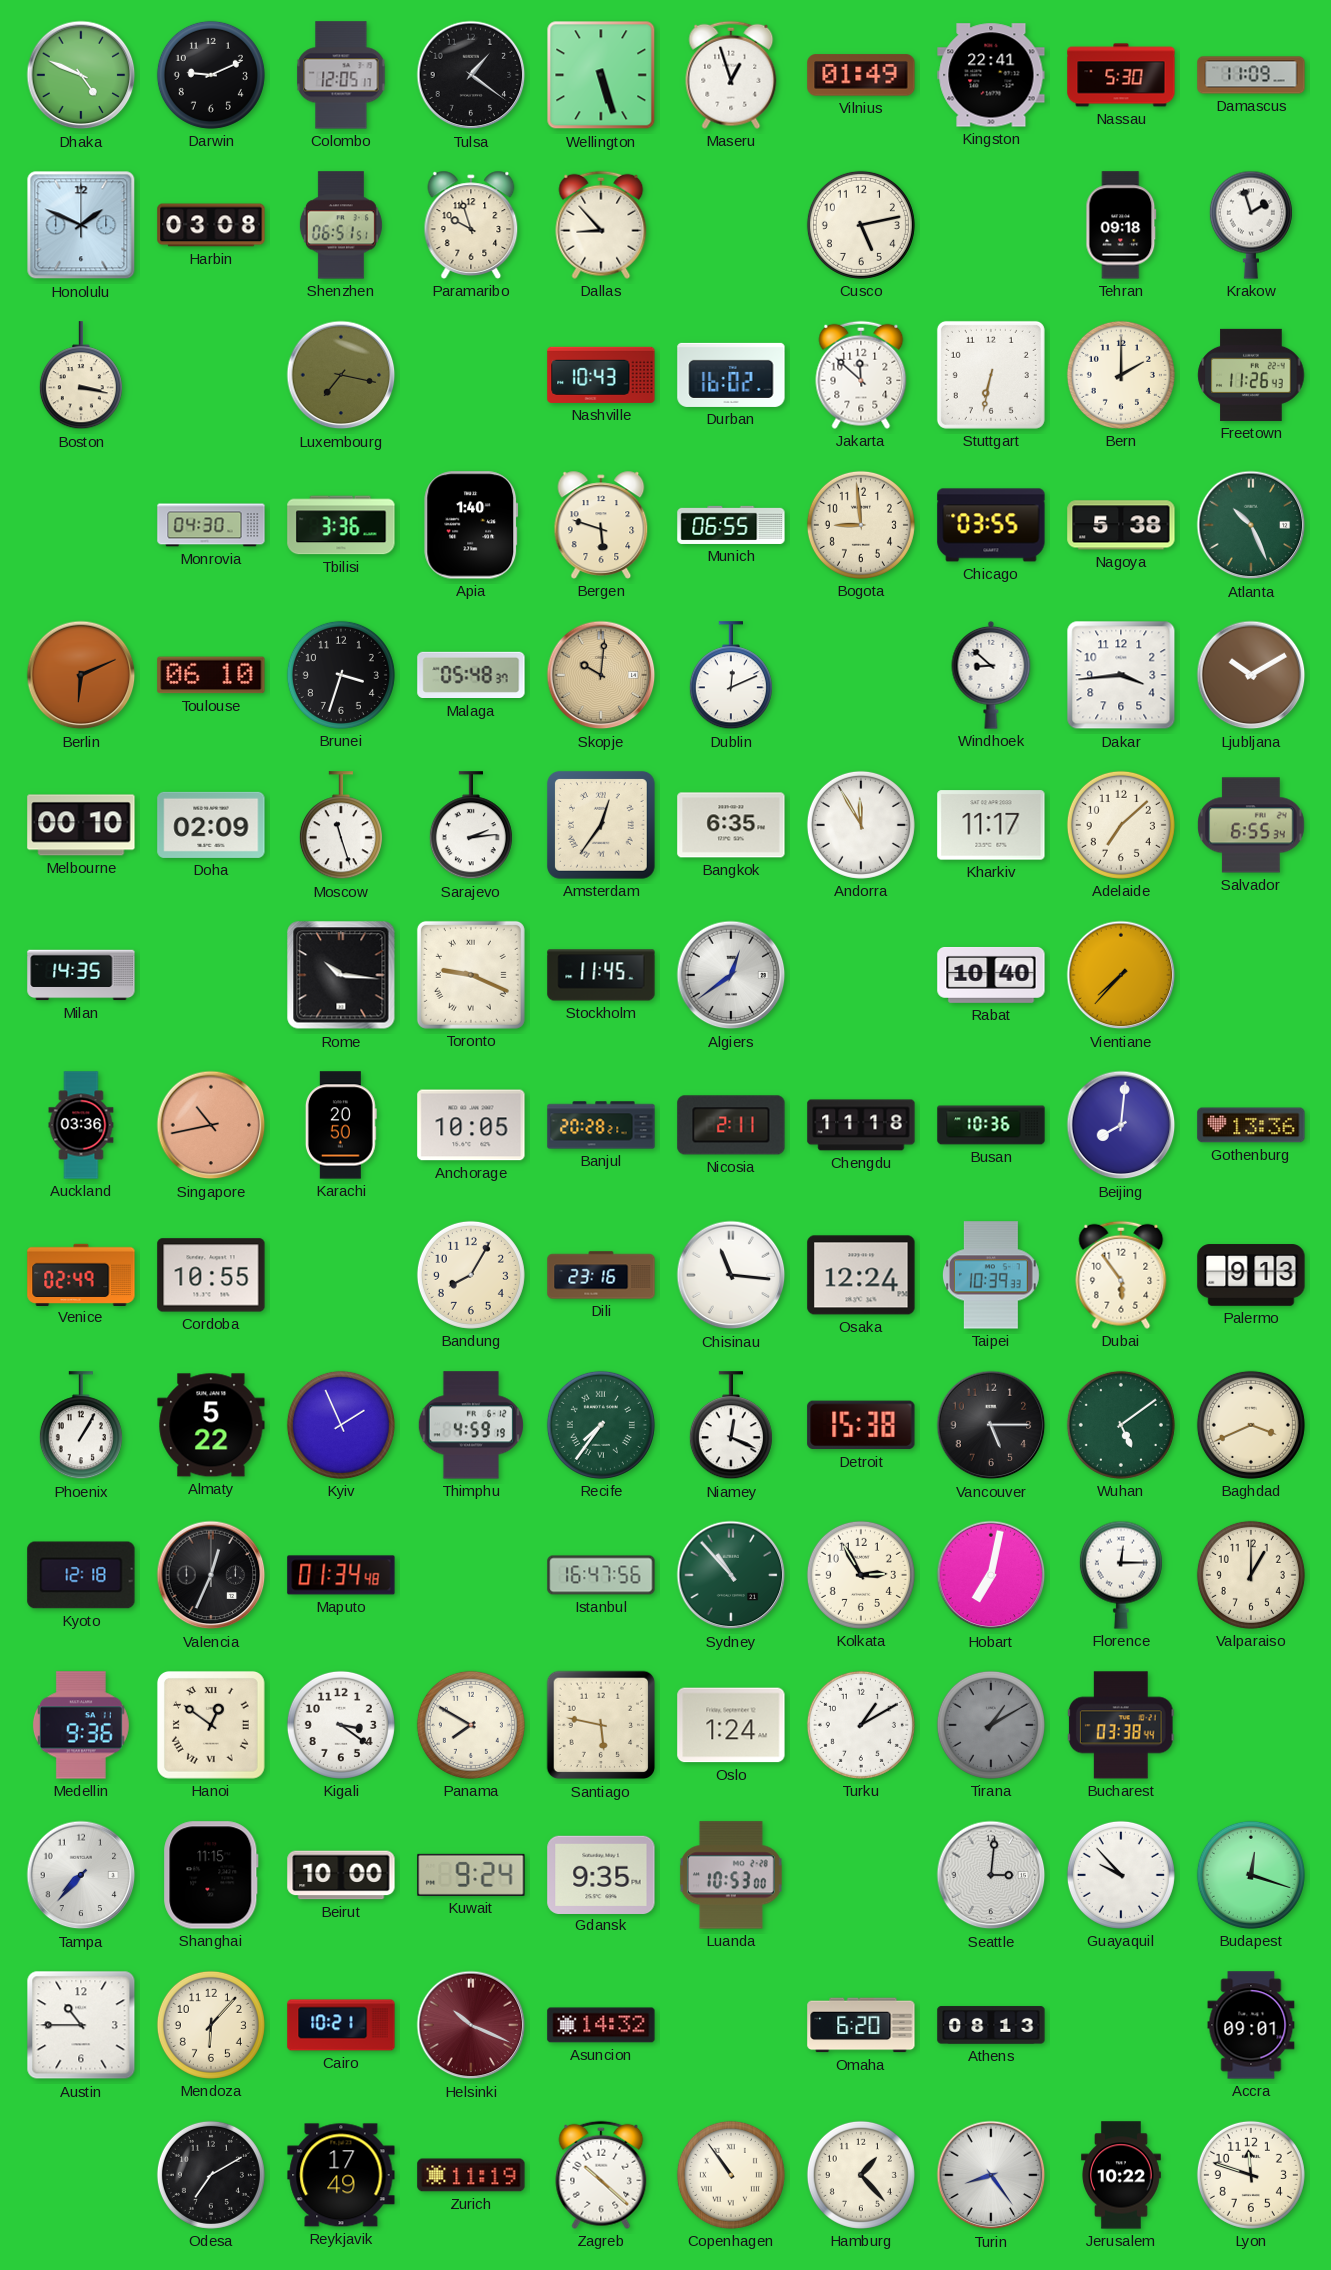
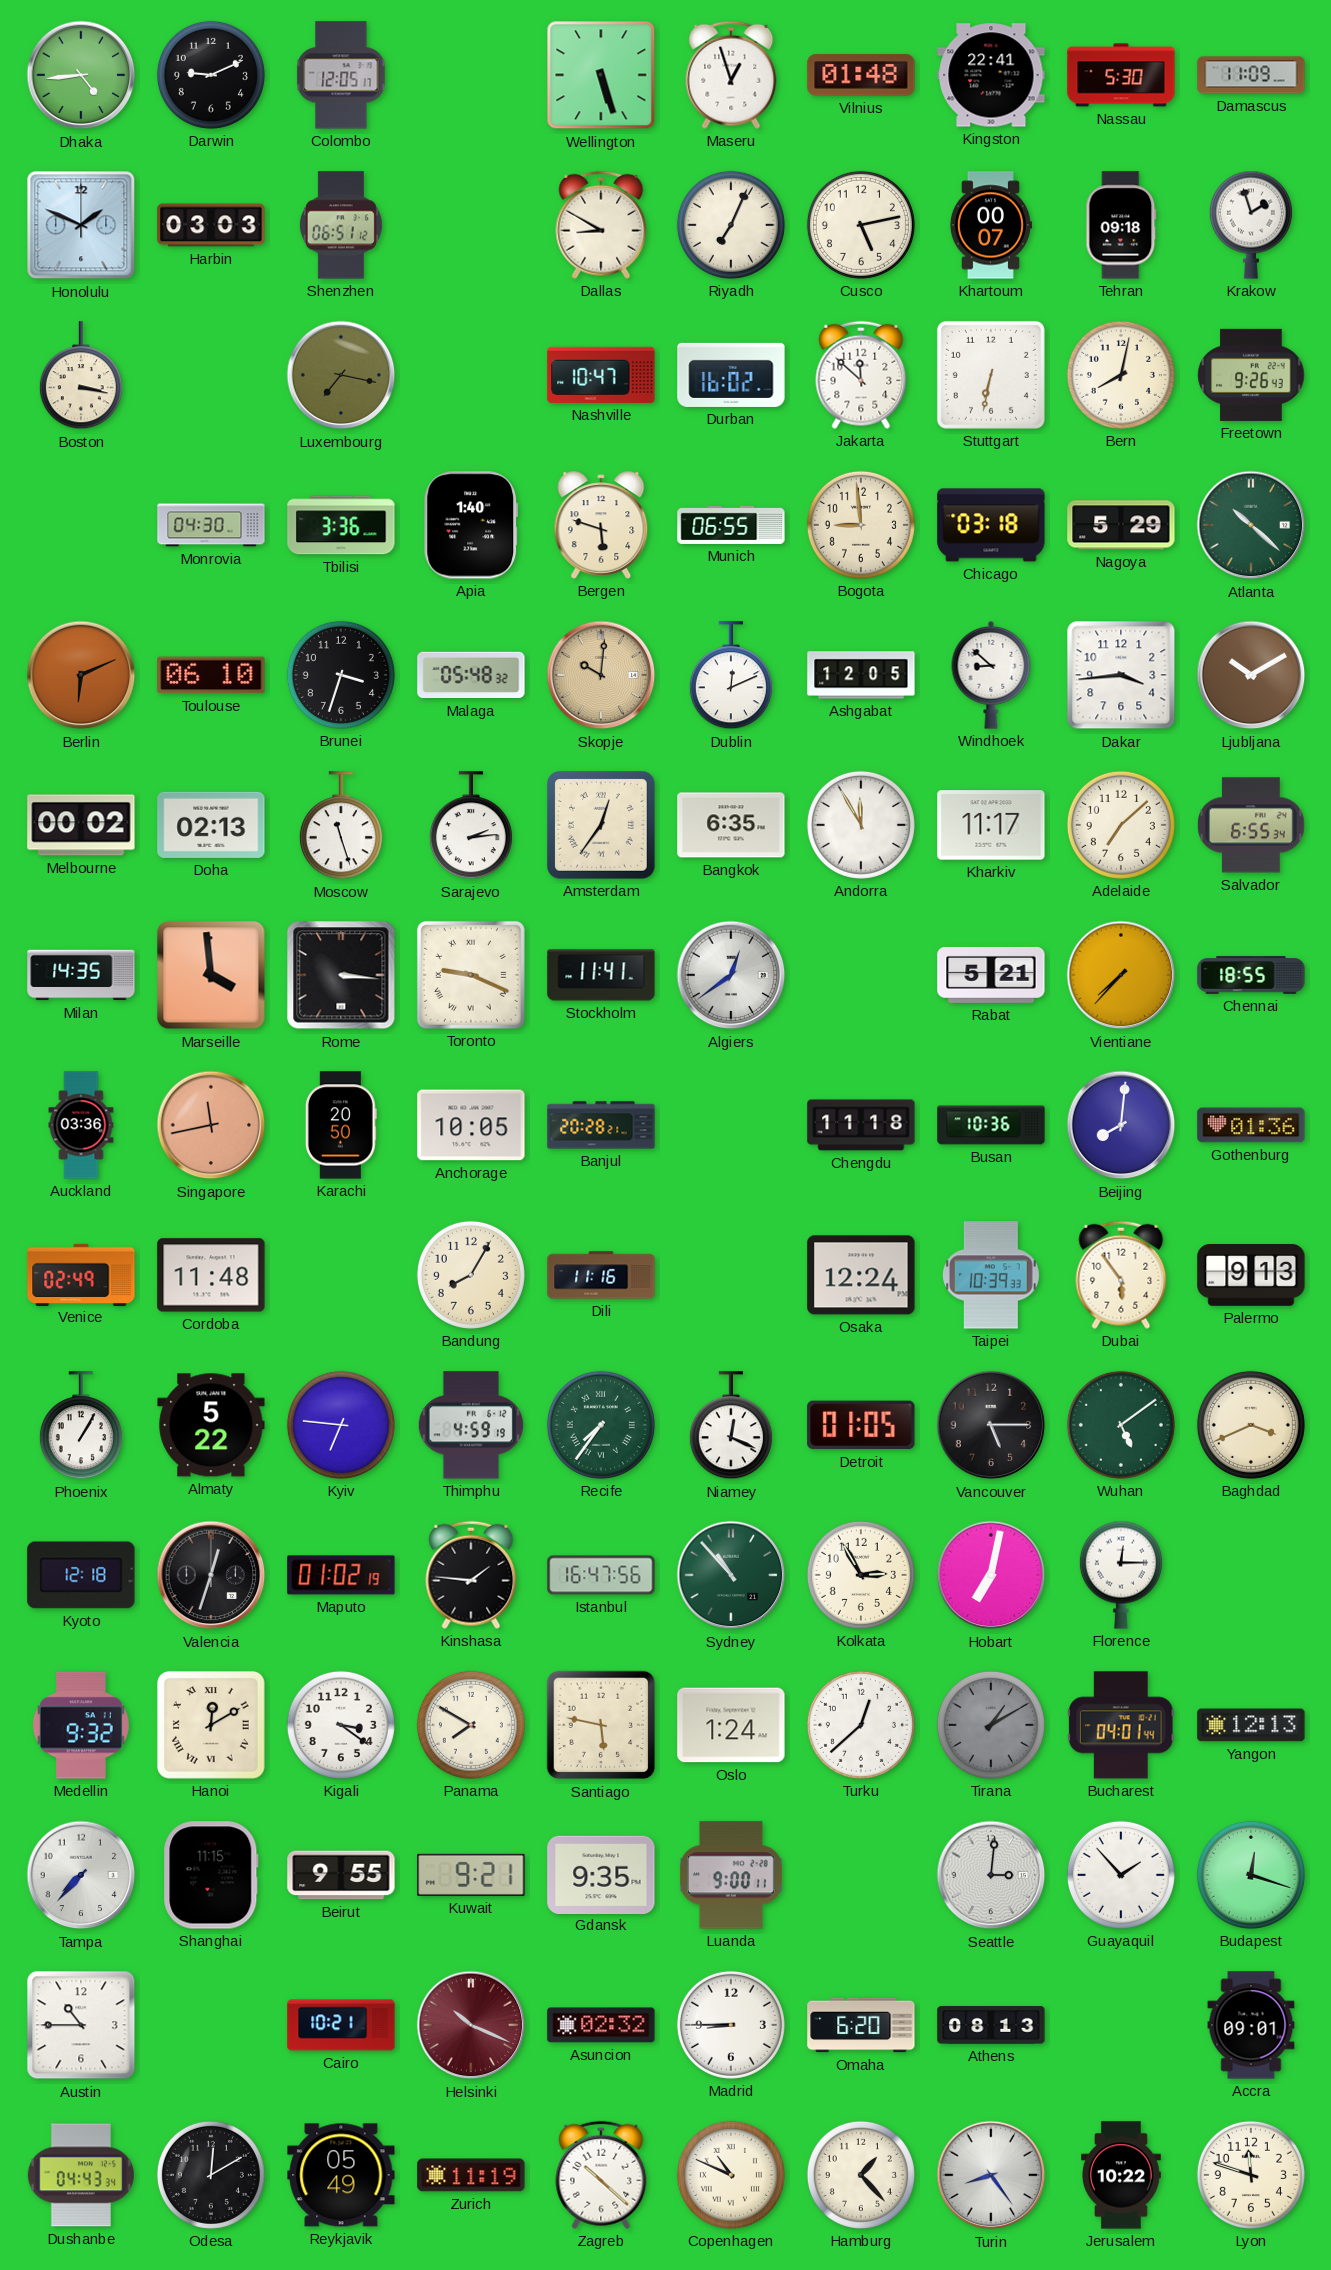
Dhaka: 4:49 -> 4:44
Tulsa: 1:21 -> none
Vilnius: 01:49 -> 01:48
Harbin: 03:08 -> 03:03
Shenzhen: 06:51:51 -> 06:51:12
Paramaribo: 9:57 -> none
Dallas: 8:53 -> 8:50
Riyadh: none -> 7:04
Khartoum: none -> 00:07
Nashville: 10:43 -> 10:47
Bern: 2:00 -> 8:02
Freetown: 11:26 -> 9:26
Chicago: 03:55 -> 03:18
Nagoya: 5:38 -> 5:29
Atlanta: 10:26 -> 10:22
Malaga: 05:48:37 -> 05:48:32
Ashgabat: none -> 12:05
Melbourne: 00:10 -> 00:02
Doha: 02:09 -> 02:13
Marseille: none -> 3:59
Rome: 10:16 -> 3:16
Stockholm: 11:45 -> 11:41
Rabat: 10:40 -> 5:21
Chennai: none -> 18:55
Singapore: 10:43 -> 11:43
Nicosia: 2:11 -> none
Gothenburg: 13:36 -> 01:36
Cordoba: 10:55 -> 11:48
Dili: 23:16 -> 11:16
Chisinau: 11:16 -> none
Kyiv: 1:56 -> 6:46
Detroit: 15:38 -> 01:05
Valencia: 12:34 -> 12:33
Maputo: 01:34 -> 01:02
Kinshasa: none -> 1:46
Valparaiso: 1:00 -> none
Medellin: 9:36 -> 9:32
Hanoi: 12:51 -> 12:10
Turku: 1:10 -> 12:38
Bucharest: 03:38 -> 04:01
Yangon: none -> 12:13
Beirut: 10:00 -> 9:55
Kuwait: 9:24 -> 9:21
Luanda: 10:53 -> 9:00
Guayaquil: 9:53 -> 1:53
Mendoza: 6:07 -> none
Asuncion: 14:32 -> 02:32
Madrid: none -> 8:45
Dushanbe: none -> 04:43
Odesa: 7:10 -> 12:10
Reykjavik: 17:49 -> 05:49
Copenhagen: 10:54 -> 10:49
